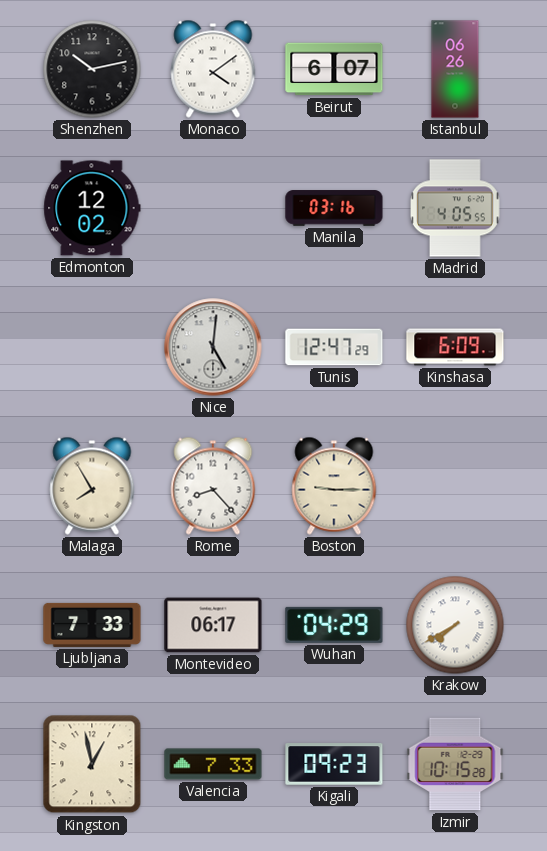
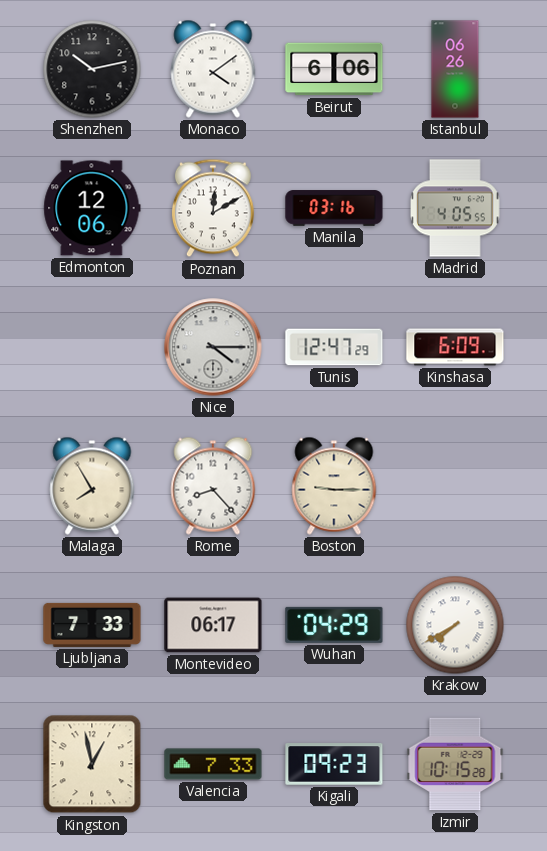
Beirut: 6:07 -> 6:06
Edmonton: 12:02 -> 12:06
Poznan: none -> 12:10
Nice: 5:01 -> 4:15
